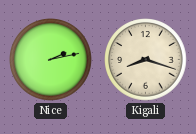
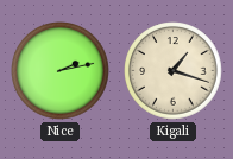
Kigali: 8:18 -> 1:18
